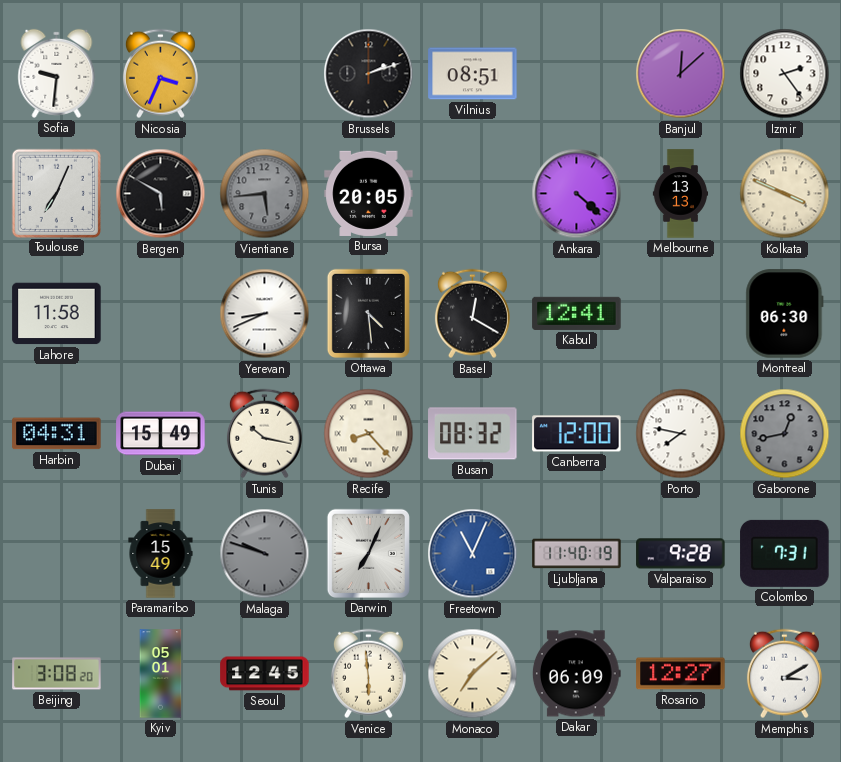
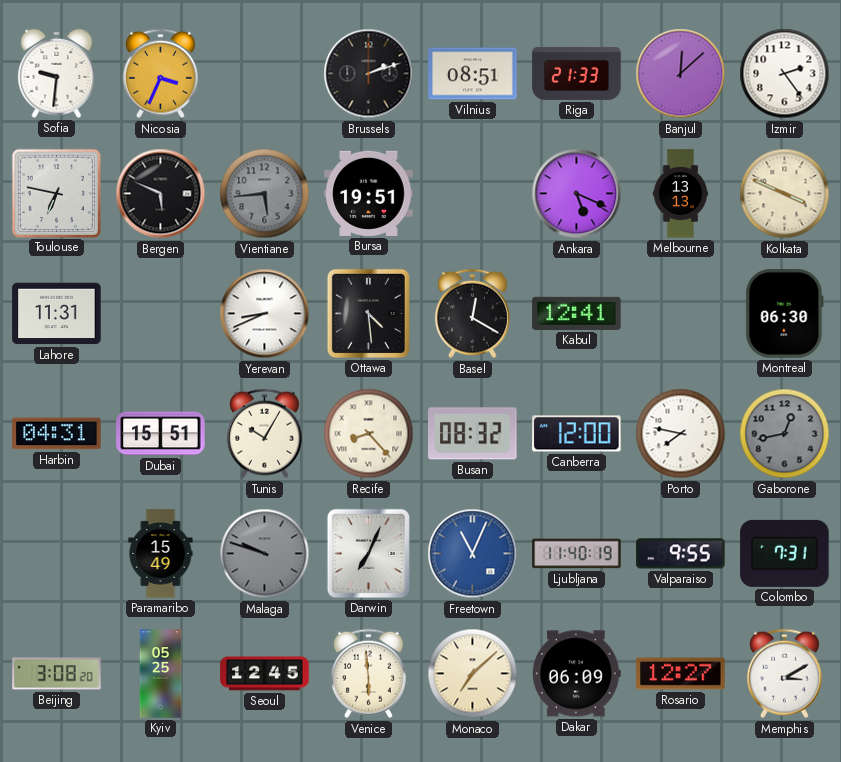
Riga: none -> 21:33
Toulouse: 7:04 -> 6:47
Bergen: 5:50 -> 5:49
Bursa: 20:05 -> 19:51
Ankara: 4:22 -> 5:19
Lahore: 11:58 -> 11:31
Dubai: 15:49 -> 15:51
Tunis: 10:17 -> 10:05
Valparaiso: 9:28 -> 9:55
Kyiv: 05:01 -> 05:25
